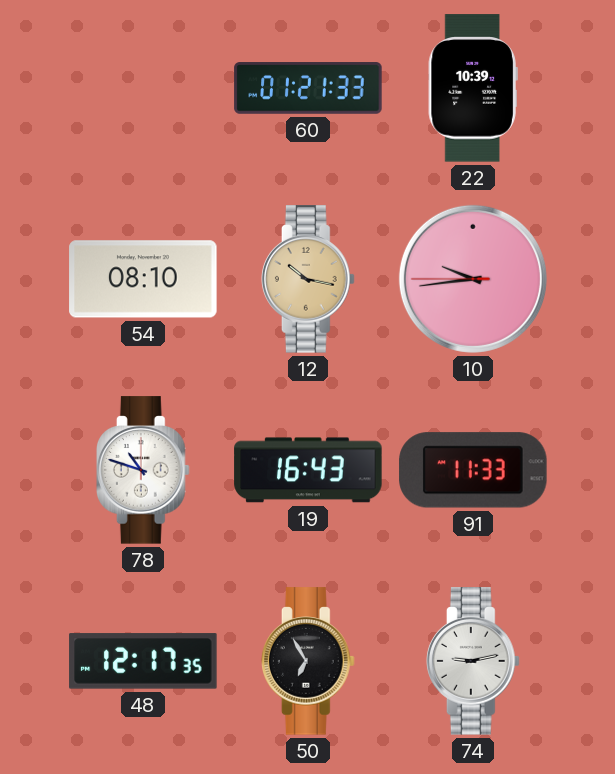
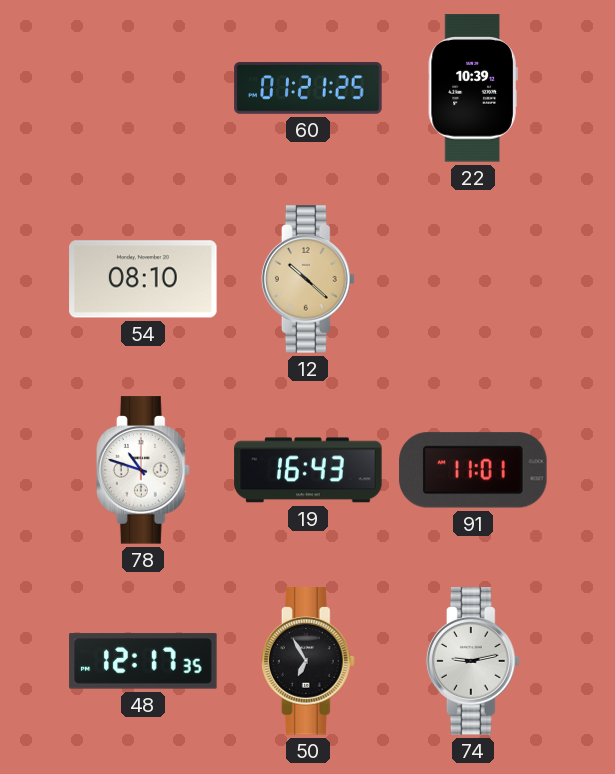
60: 01:21:33 -> 01:21:25
12: 10:17 -> 10:22
10: 9:43 -> none
91: 11:33 -> 11:01
